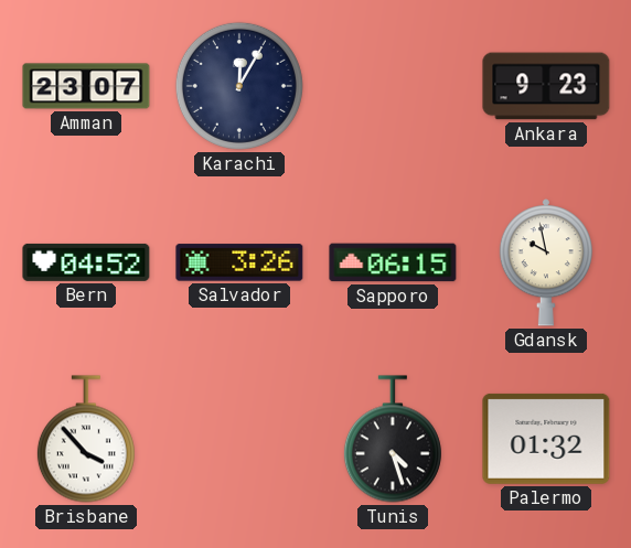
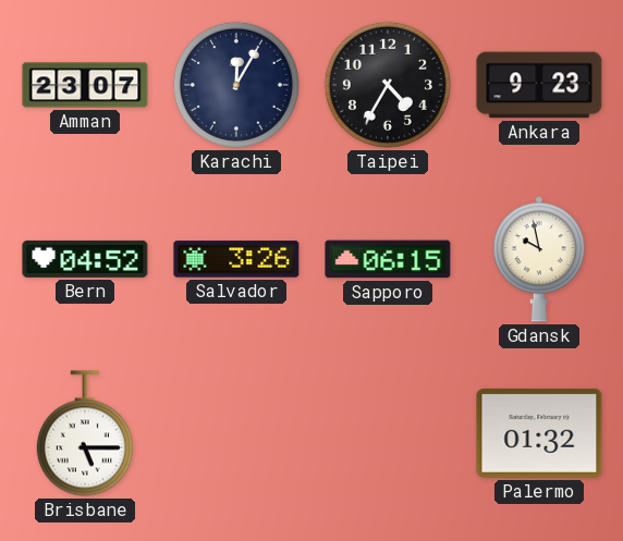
Taipei: none -> 4:35
Brisbane: 3:53 -> 5:15
Tunis: 4:27 -> none
